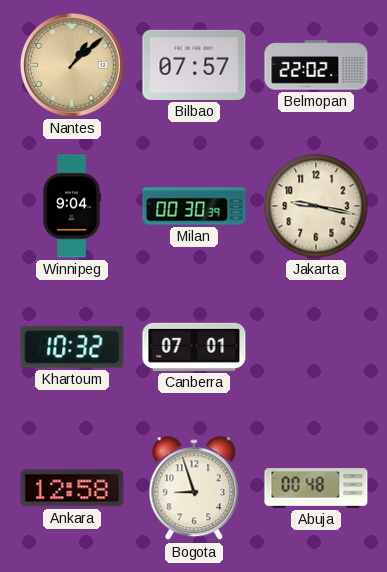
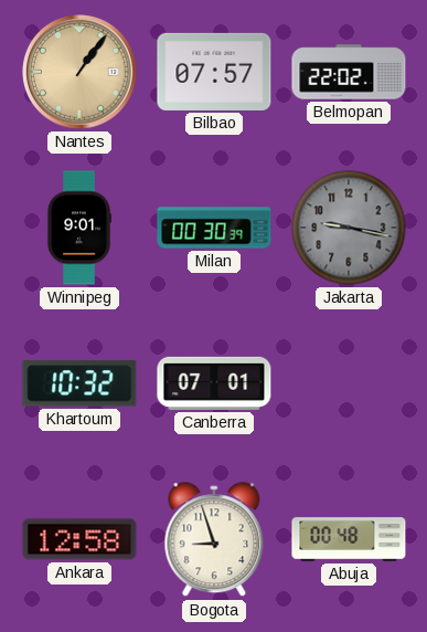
Nantes: 1:08 -> 1:06
Winnipeg: 9:04 -> 9:01
Jakarta dial: cream -> grey
